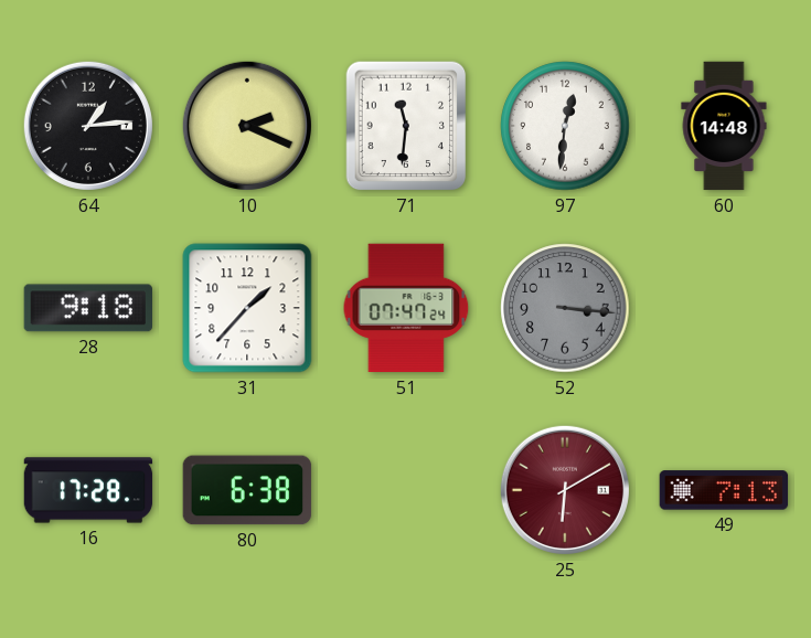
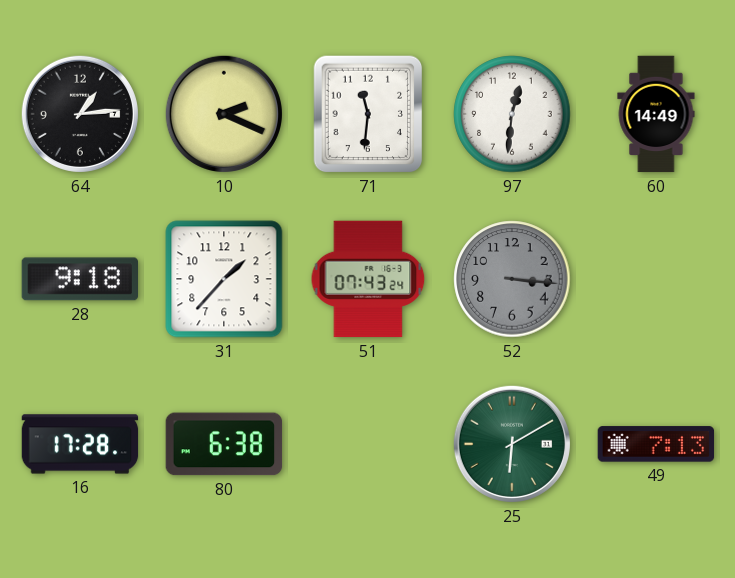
60: 14:48 -> 14:49
51: 07:47 -> 07:43
25 dial: burgundy -> green
